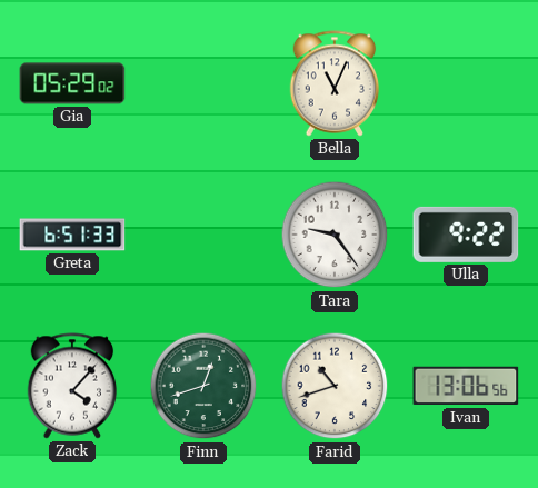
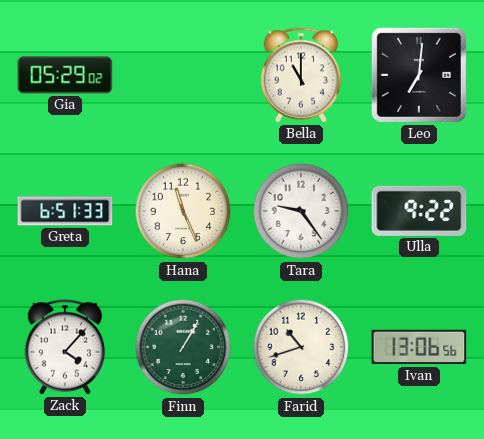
Bella: 11:04 -> 11:00
Leo: none -> 7:01
Hana: none -> 11:26
Finn: 12:42 -> 1:05
